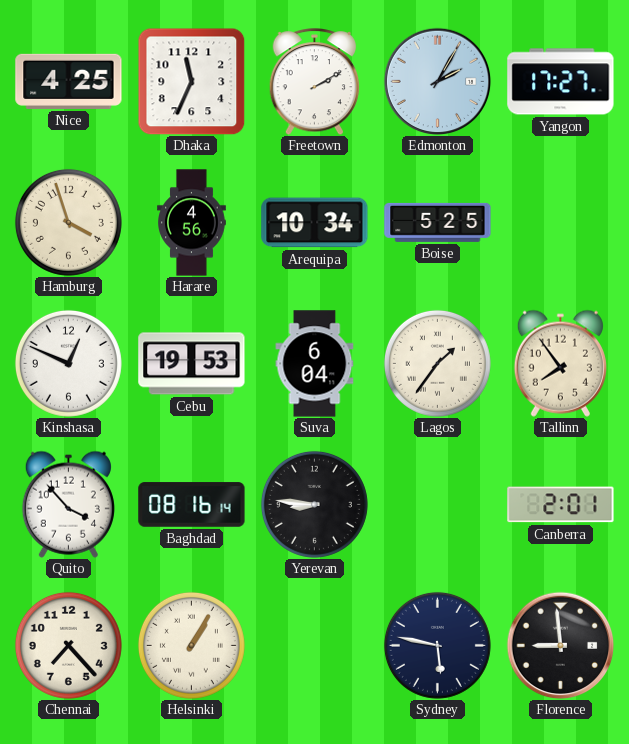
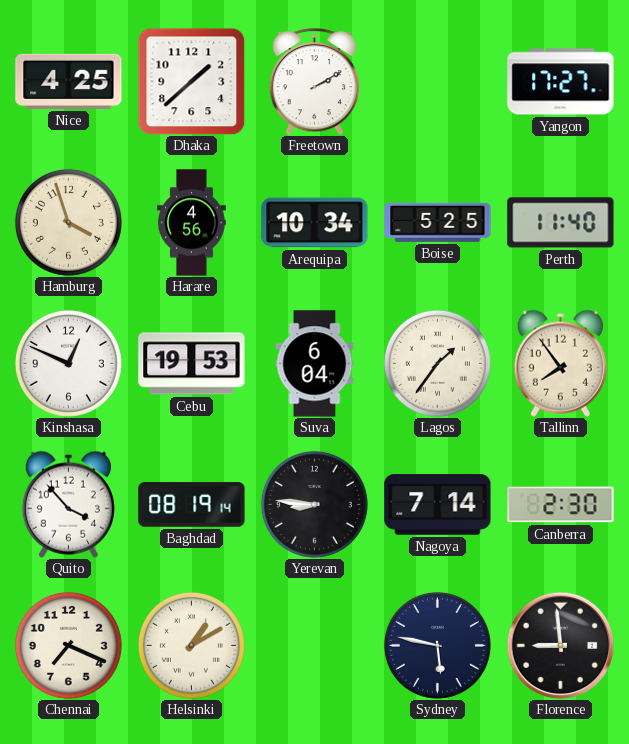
Dhaka: 11:34 -> 1:38
Edmonton: 2:05 -> none
Perth: none -> 11:40
Baghdad: 08:16 -> 08:19
Nagoya: none -> 7:14
Canberra: 2:01 -> 2:30
Chennai: 7:23 -> 7:19
Helsinki: 1:05 -> 1:10
